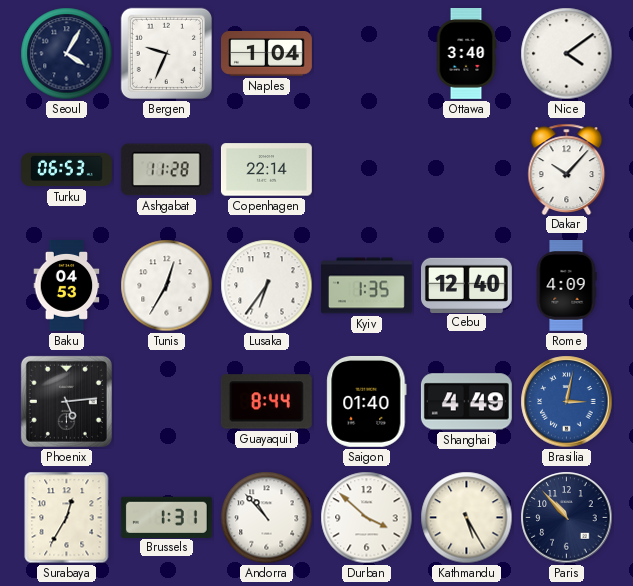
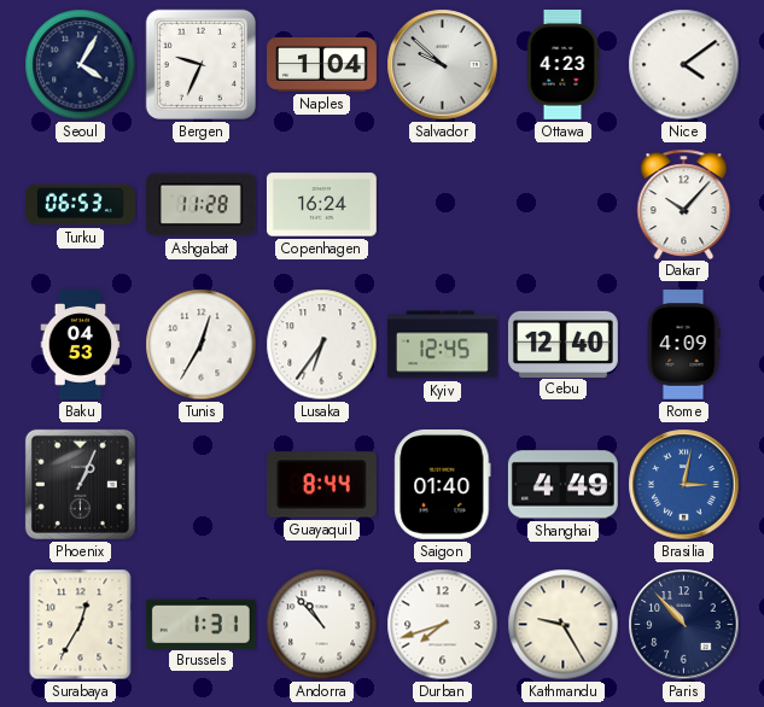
Salvador: none -> 9:52
Ottawa: 3:40 -> 4:23
Copenhagen: 22:14 -> 16:24
Kyiv: 1:35 -> 12:45
Phoenix: 5:14 -> 1:04
Durban: 3:52 -> 7:42
Kathmandu: 5:25 -> 9:25
